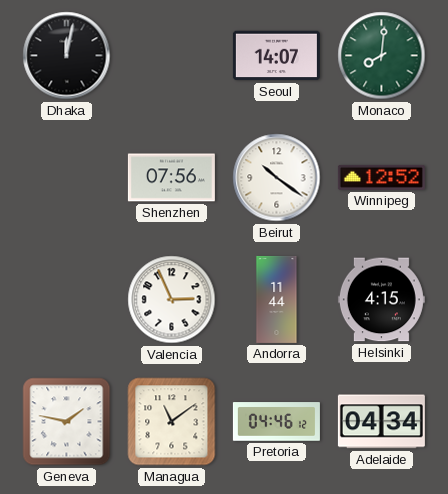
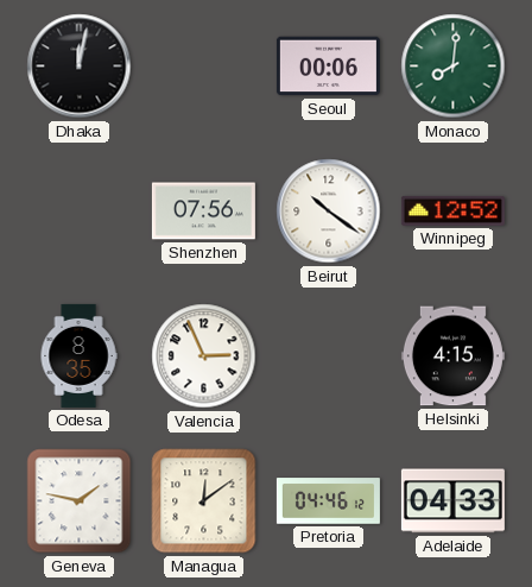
Seoul: 14:07 -> 00:06
Odesa: none -> 8:35
Andorra: 11:44 -> none
Managua: 11:09 -> 12:09
Adelaide: 04:34 -> 04:33
